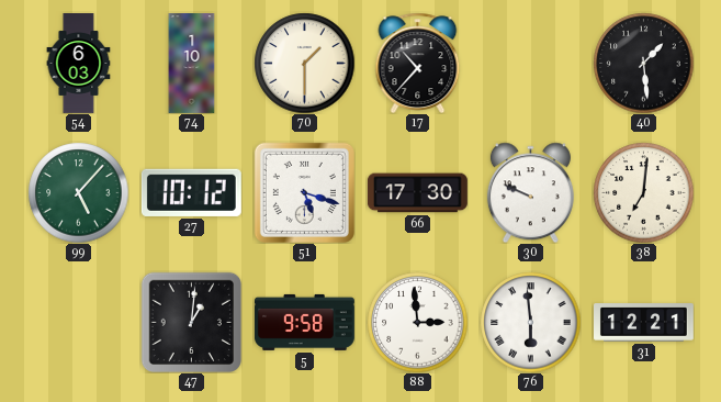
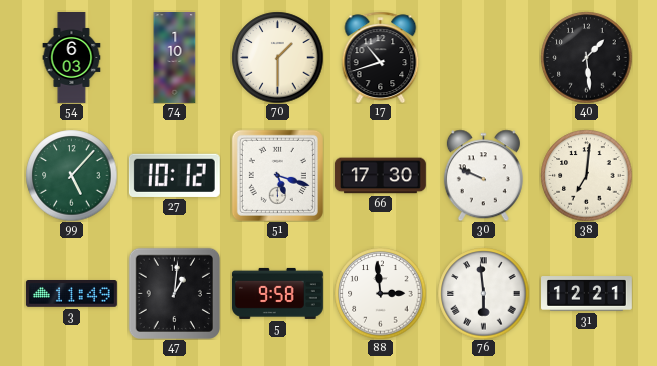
17: 10:37 -> 10:42
3: none -> 11:49
